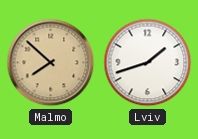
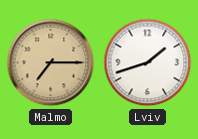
Malmo: 7:52 -> 7:15
